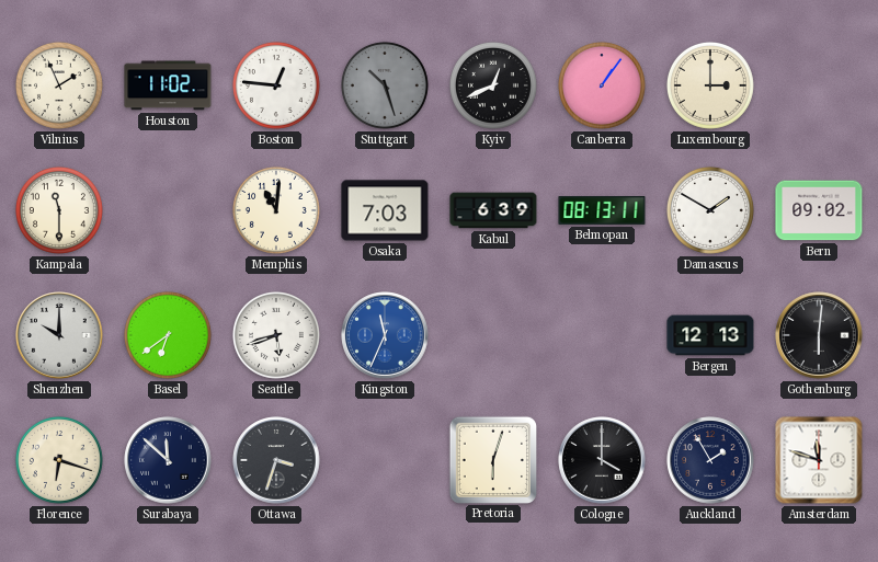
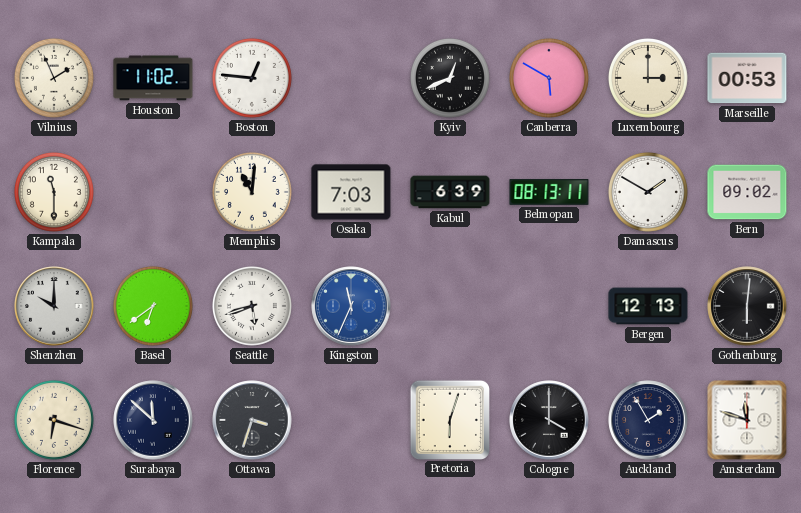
Stuttgart: 10:27 -> none
Canberra: 1:06 -> 5:50
Marseille: none -> 00:53
